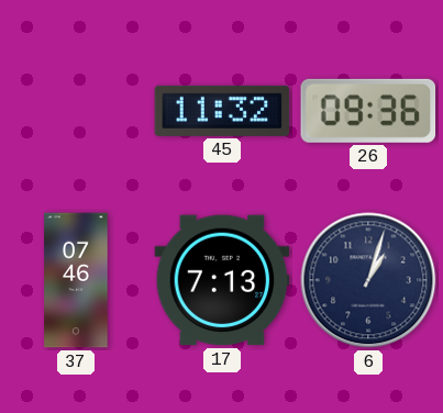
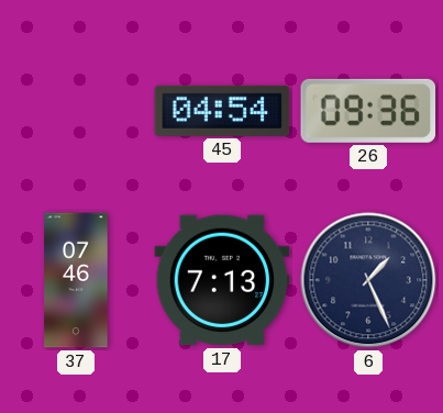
45: 11:32 -> 04:54
6: 1:03 -> 1:26
